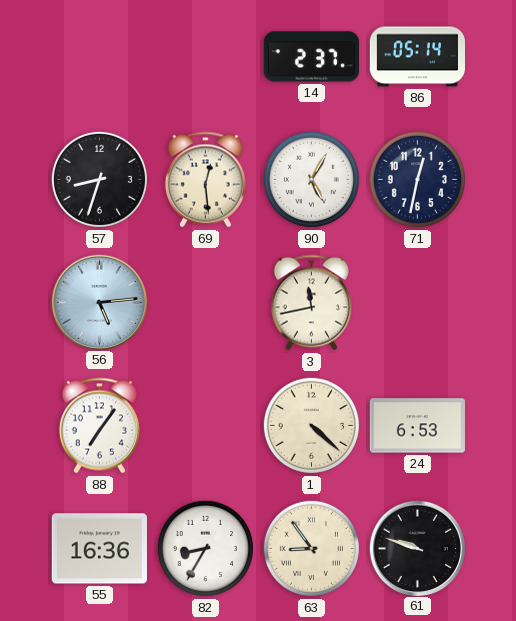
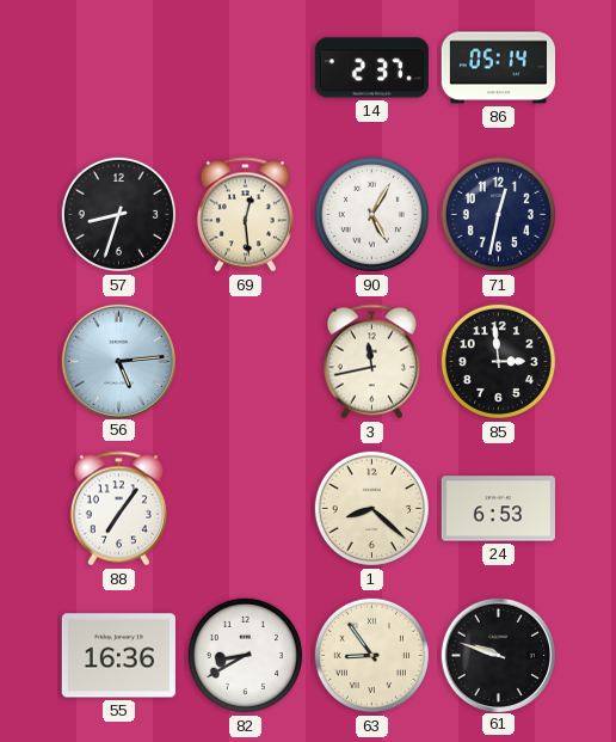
85: none -> 2:59
1: 4:22 -> 8:22
82: 8:35 -> 8:40
